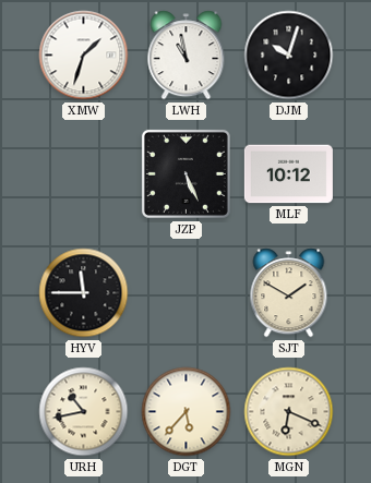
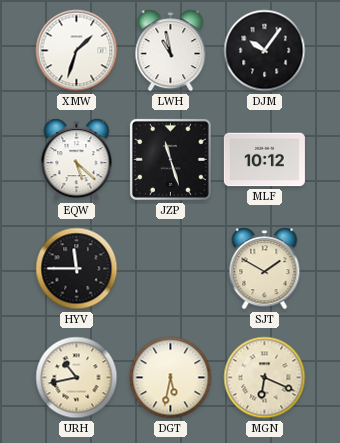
DJM: 10:03 -> 10:06
EQW: none -> 5:22
JZP: 5:26 -> 11:27
DGT: 5:37 -> 5:32
